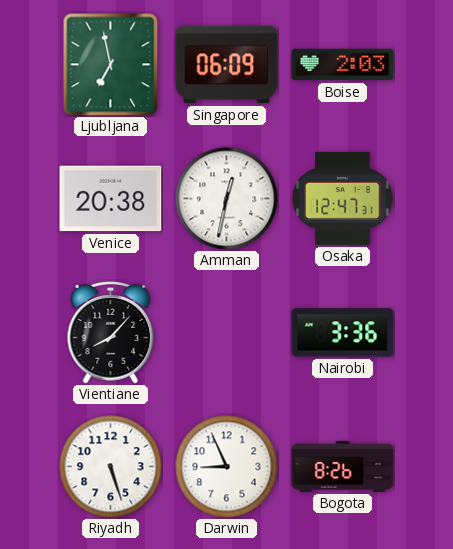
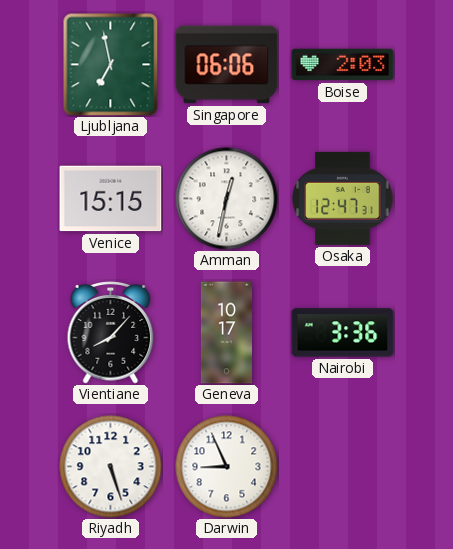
Singapore: 06:09 -> 06:06
Venice: 20:38 -> 15:15
Geneva: none -> 10:17
Bogota: 8:26 -> none
